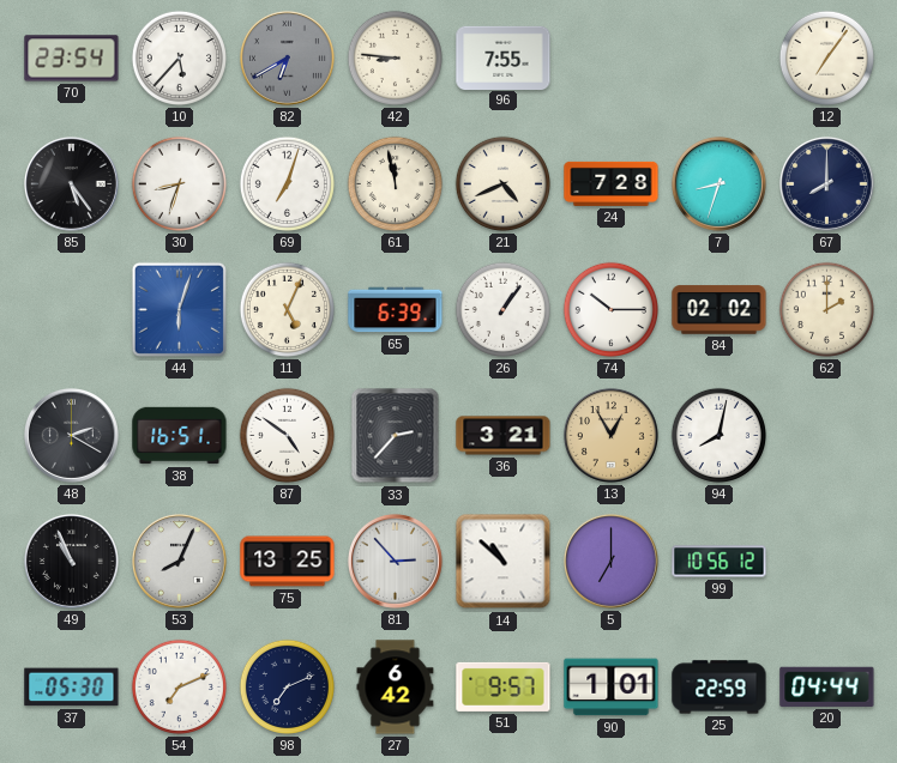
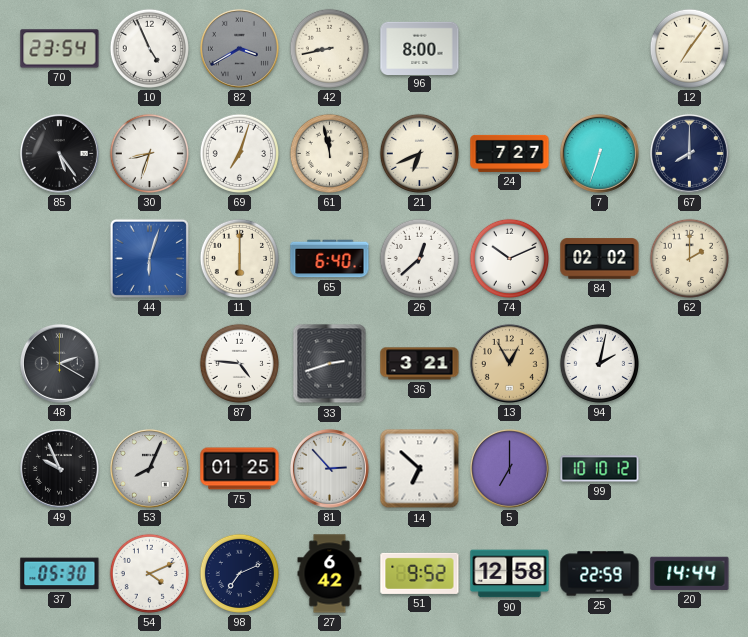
10: 5:37 -> 4:56
82: 6:40 -> 3:40
42: 8:46 -> 8:43
96: 7:55 -> 8:00
21: 4:41 -> 6:41
24: 7:28 -> 7:27
7: 8:33 -> 6:33
11: 5:04 -> 6:00
65: 6:39 -> 6:40
26: 1:06 -> 12:38
74: 10:15 -> 10:11
38: 16:51 -> none
87: 4:51 -> 4:46
33: 2:37 -> 2:42
94: 8:02 -> 2:02
49: 10:56 -> 9:56
75: 13:25 -> 01:25
14: 10:52 -> 6:52
99: 10:56 -> 10:10
54: 7:11 -> 4:11
51: 9:57 -> 9:52
90: 1:01 -> 12:58
20: 04:44 -> 14:44
